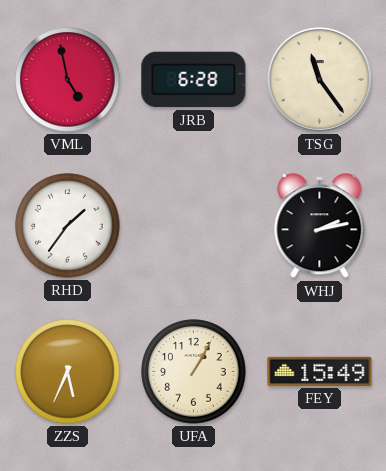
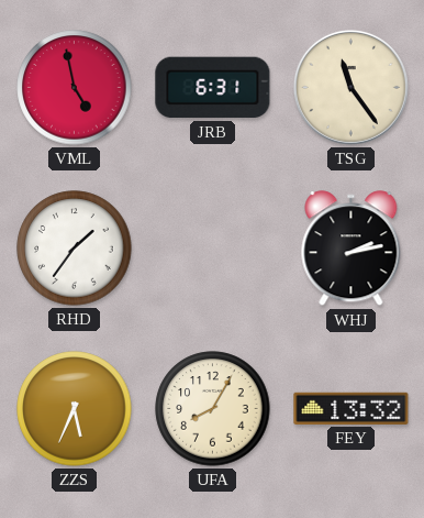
JRB: 6:28 -> 6:31
UFA: 1:05 -> 8:05
FEY: 15:49 -> 13:32
